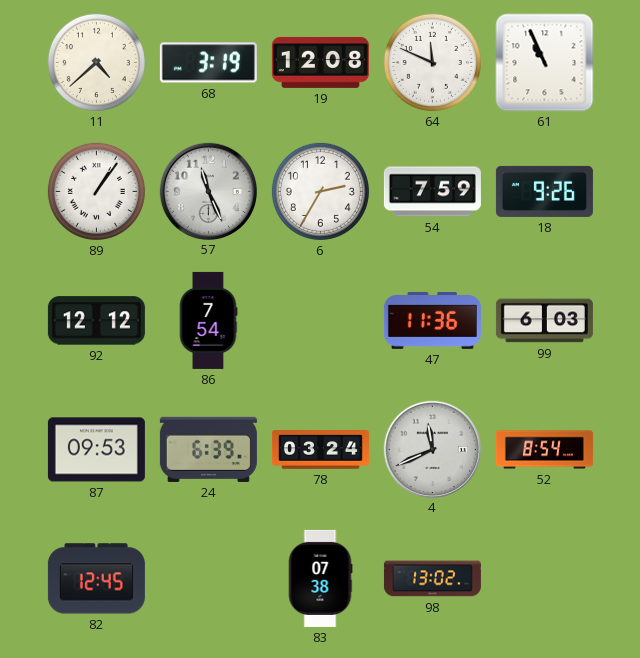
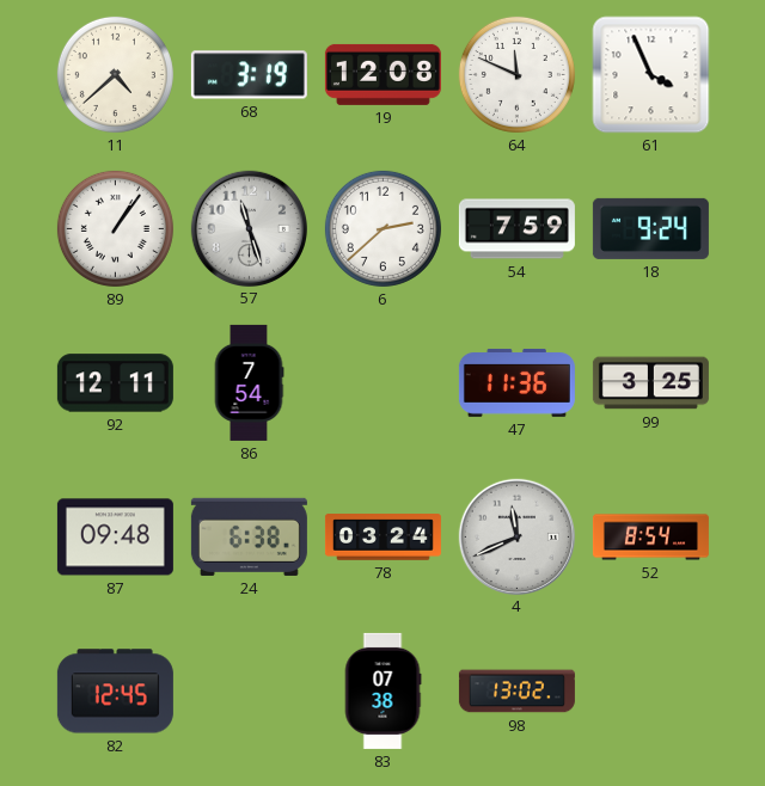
61: 10:56 -> 3:56
57: 11:26 -> 11:27
6: 2:35 -> 2:38
18: 9:26 -> 9:24
92: 12:12 -> 12:11
99: 6:03 -> 3:25
87: 09:53 -> 09:48
24: 6:39 -> 6:38
